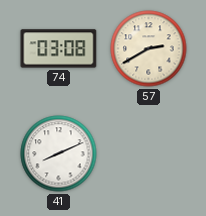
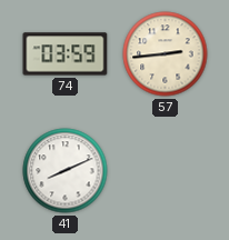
74: 03:08 -> 03:59
57: 2:40 -> 2:44
